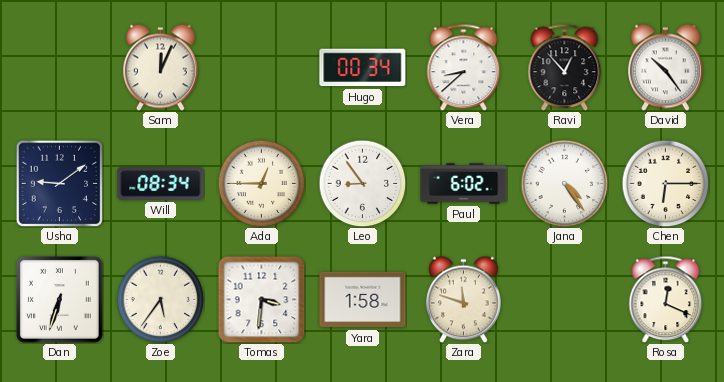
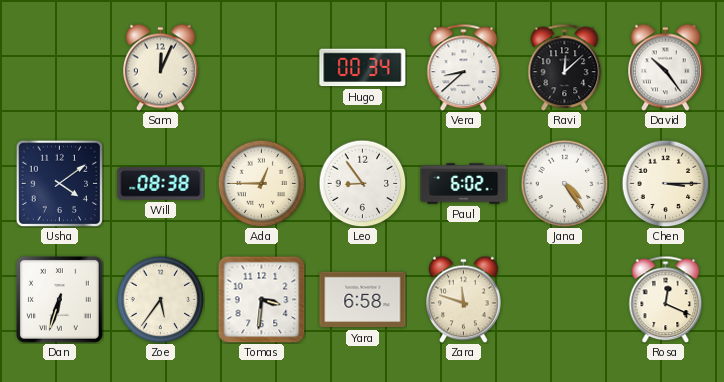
Ravi: 12:53 -> 12:08
Usha: 9:09 -> 4:09
Will: 08:34 -> 08:38
Chen: 6:15 -> 3:15
Yara: 1:58 -> 6:58
